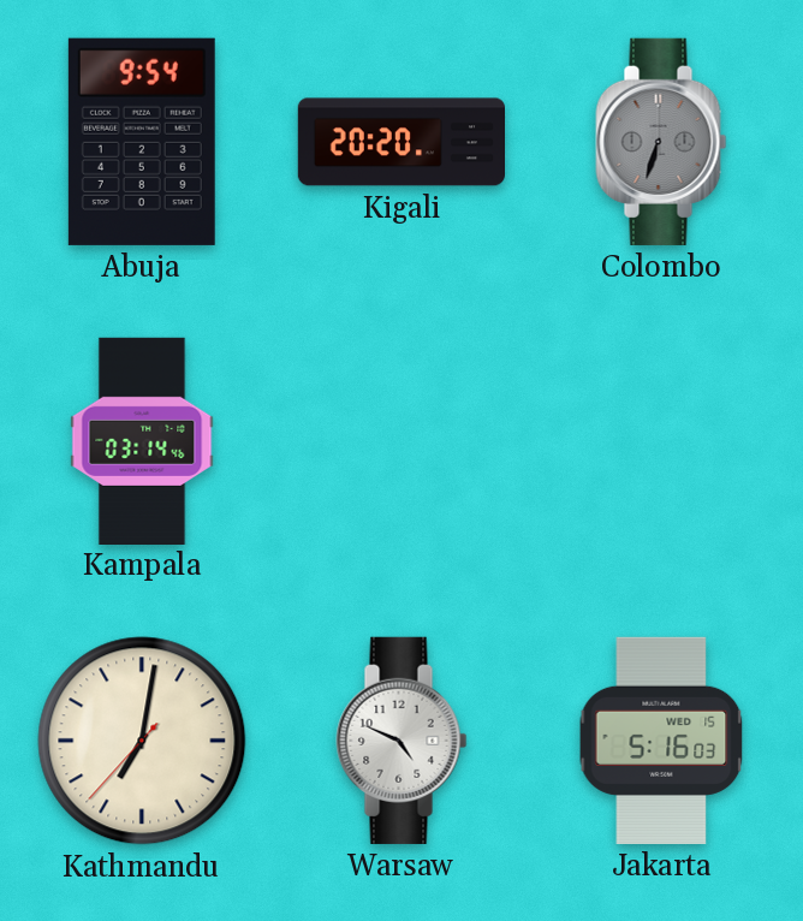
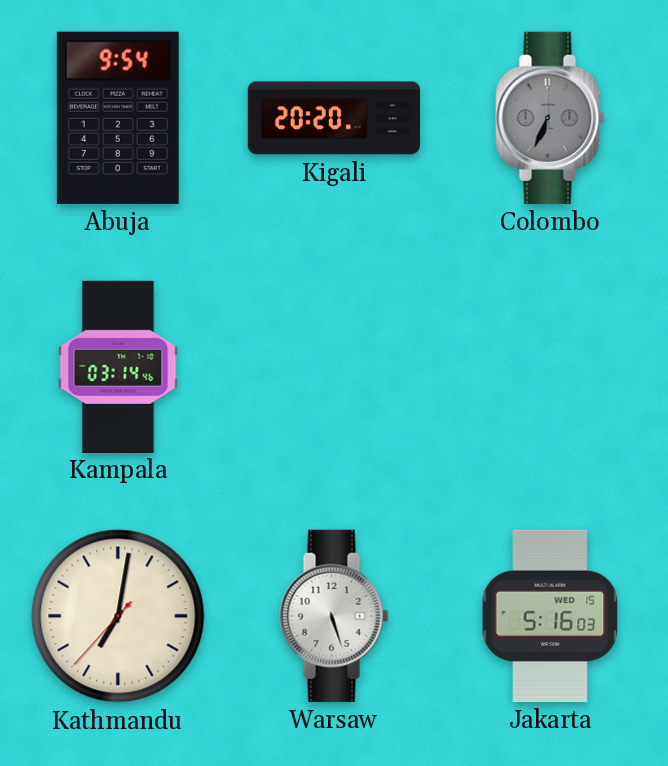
Colombo: 6:33 -> 6:34
Warsaw: 4:49 -> 5:27
